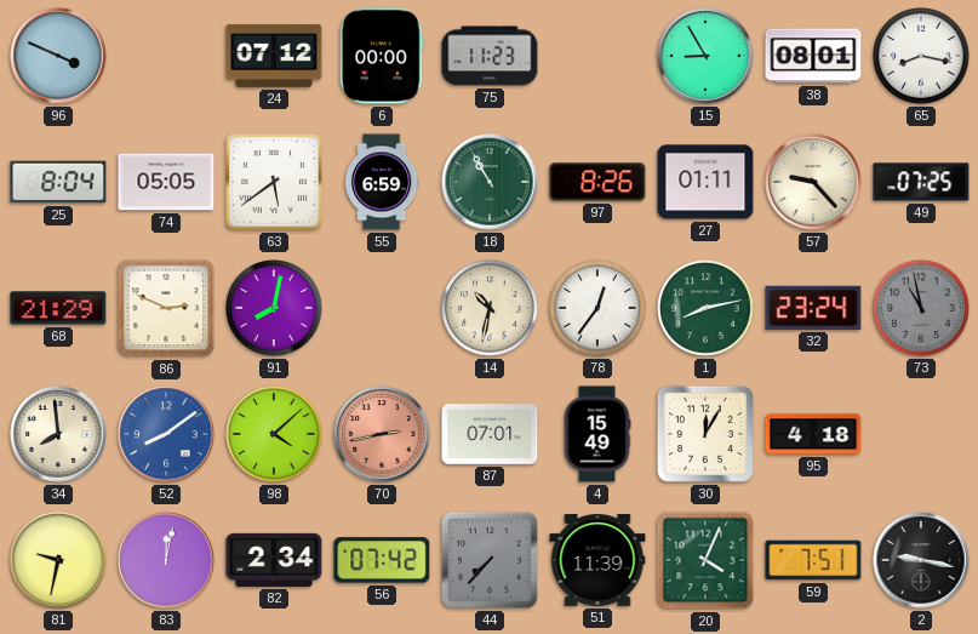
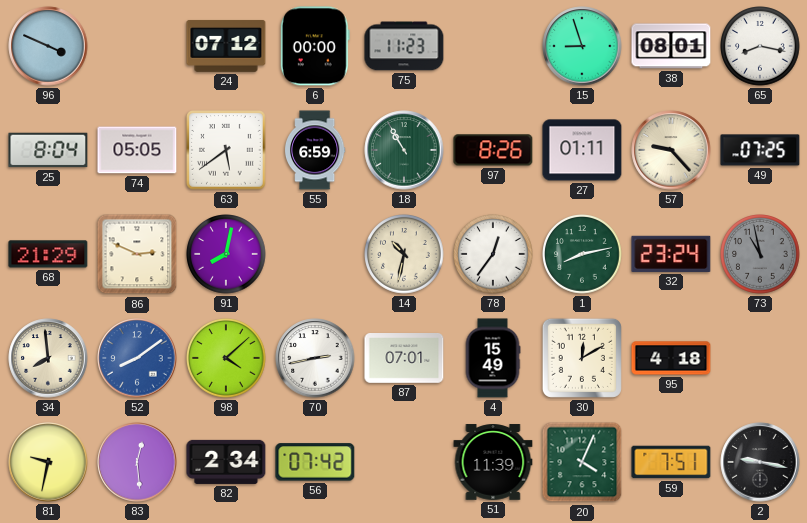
15: 8:55 -> 8:57
70 dial: salmon -> white
30: 12:05 -> 12:10
83: 12:02 -> 12:29
44: 7:37 -> none
